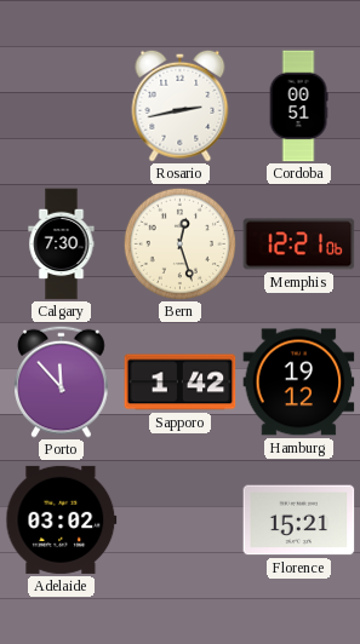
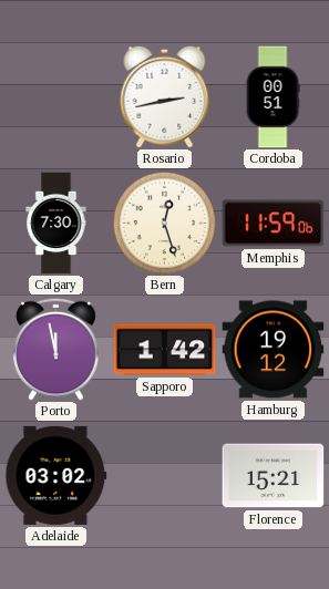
Memphis: 12:21 -> 11:59
Porto: 11:53 -> 11:58
